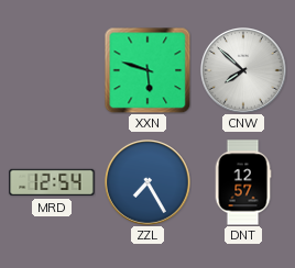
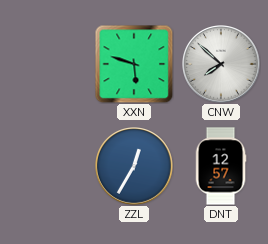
MRD: 12:54 -> none
ZZL: 7:25 -> 12:35
